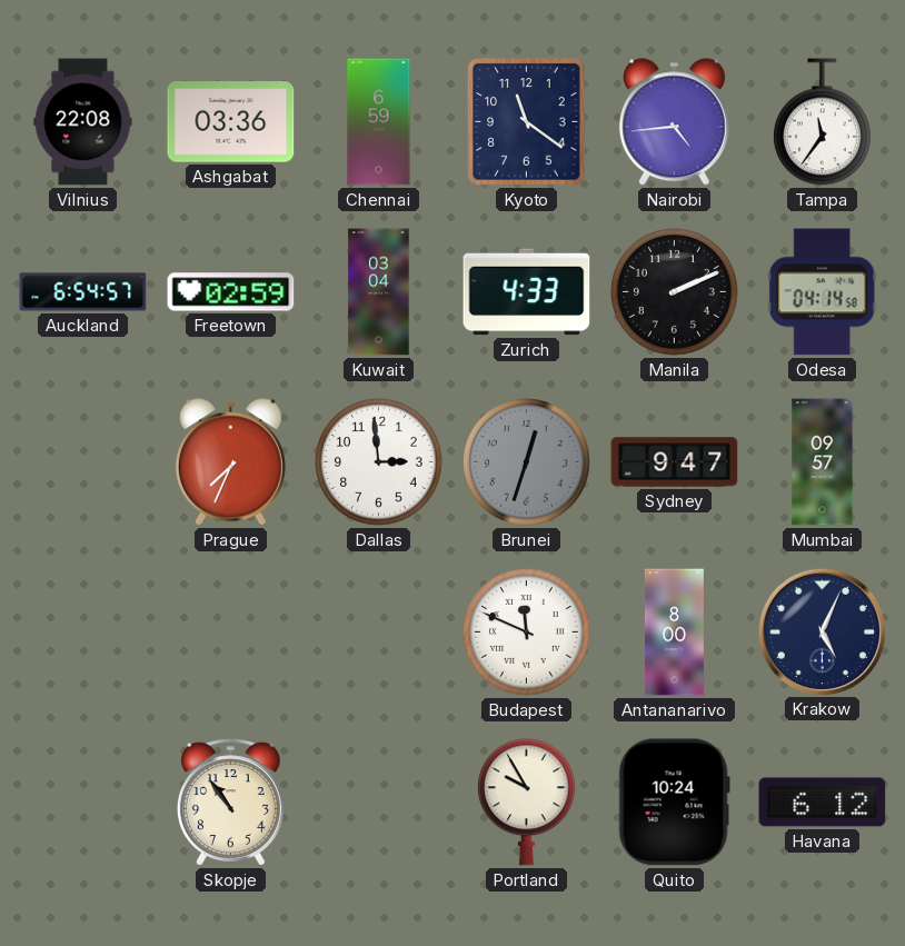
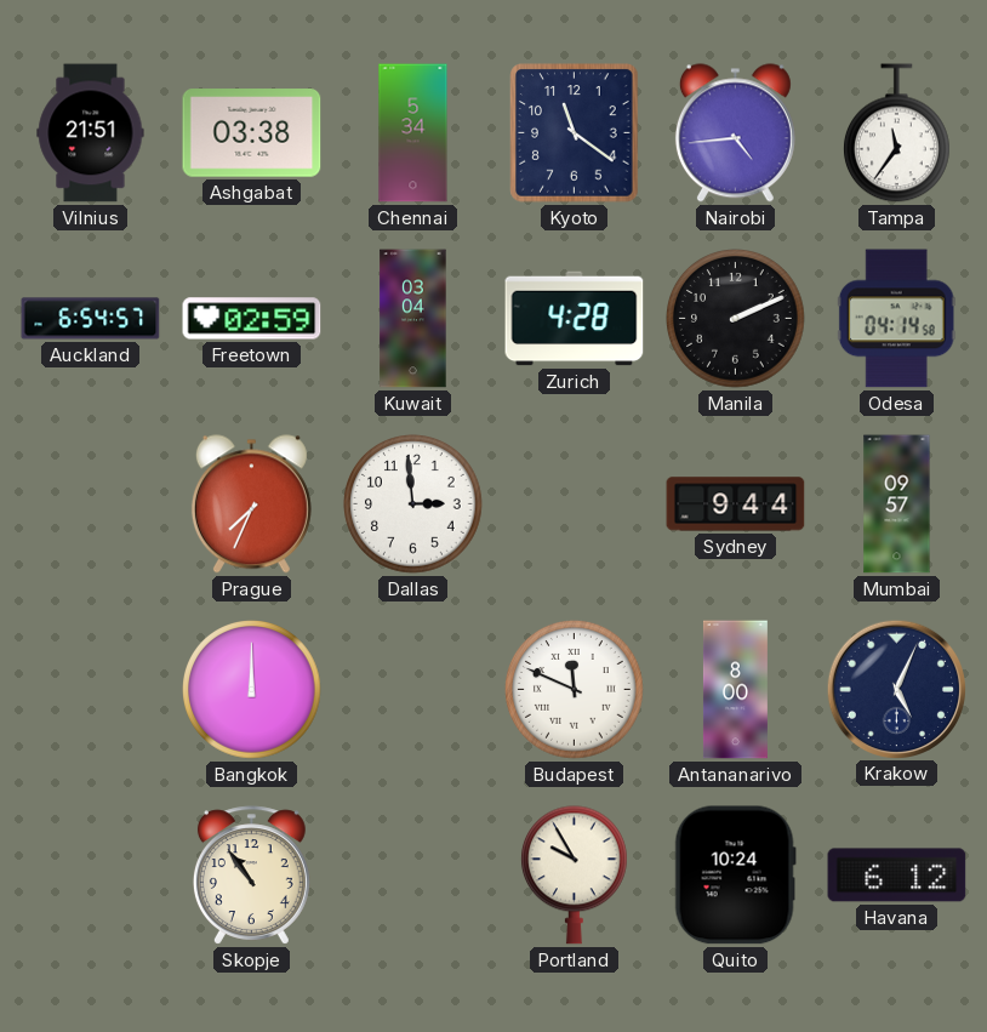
Vilnius: 22:08 -> 21:51
Ashgabat: 03:36 -> 03:38
Chennai: 6:59 -> 5:34
Zurich: 4:33 -> 4:28
Brunei: 12:33 -> none
Sydney: 9:47 -> 9:44
Bangkok: none -> 12:00
